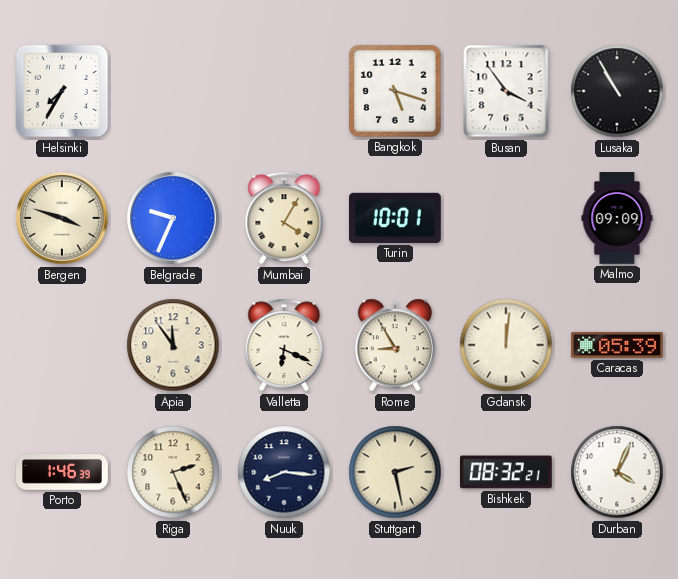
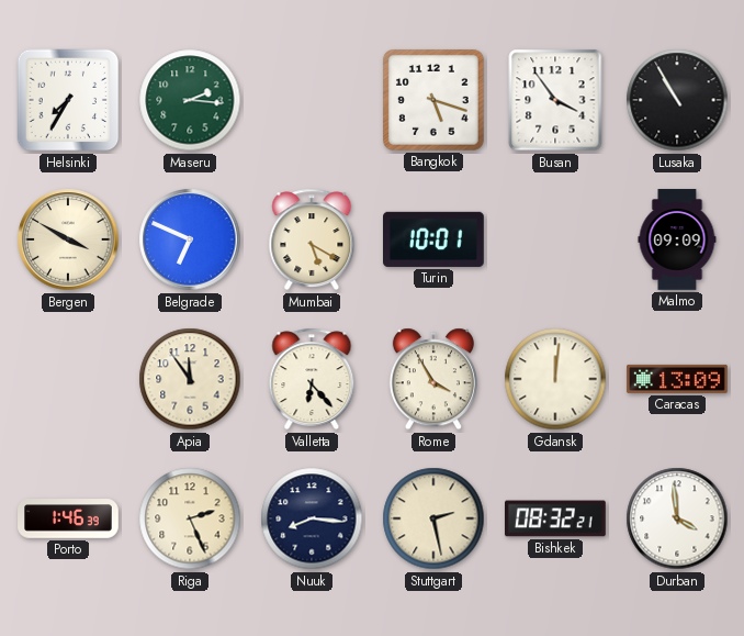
Maseru: none -> 2:16
Bergen: 3:48 -> 3:50
Belgrade: 9:34 -> 6:49
Mumbai: 4:05 -> 5:20
Valletta: 6:19 -> 6:23
Rome: 8:55 -> 3:55
Caracas: 05:39 -> 13:09
Durban: 4:04 -> 3:59
